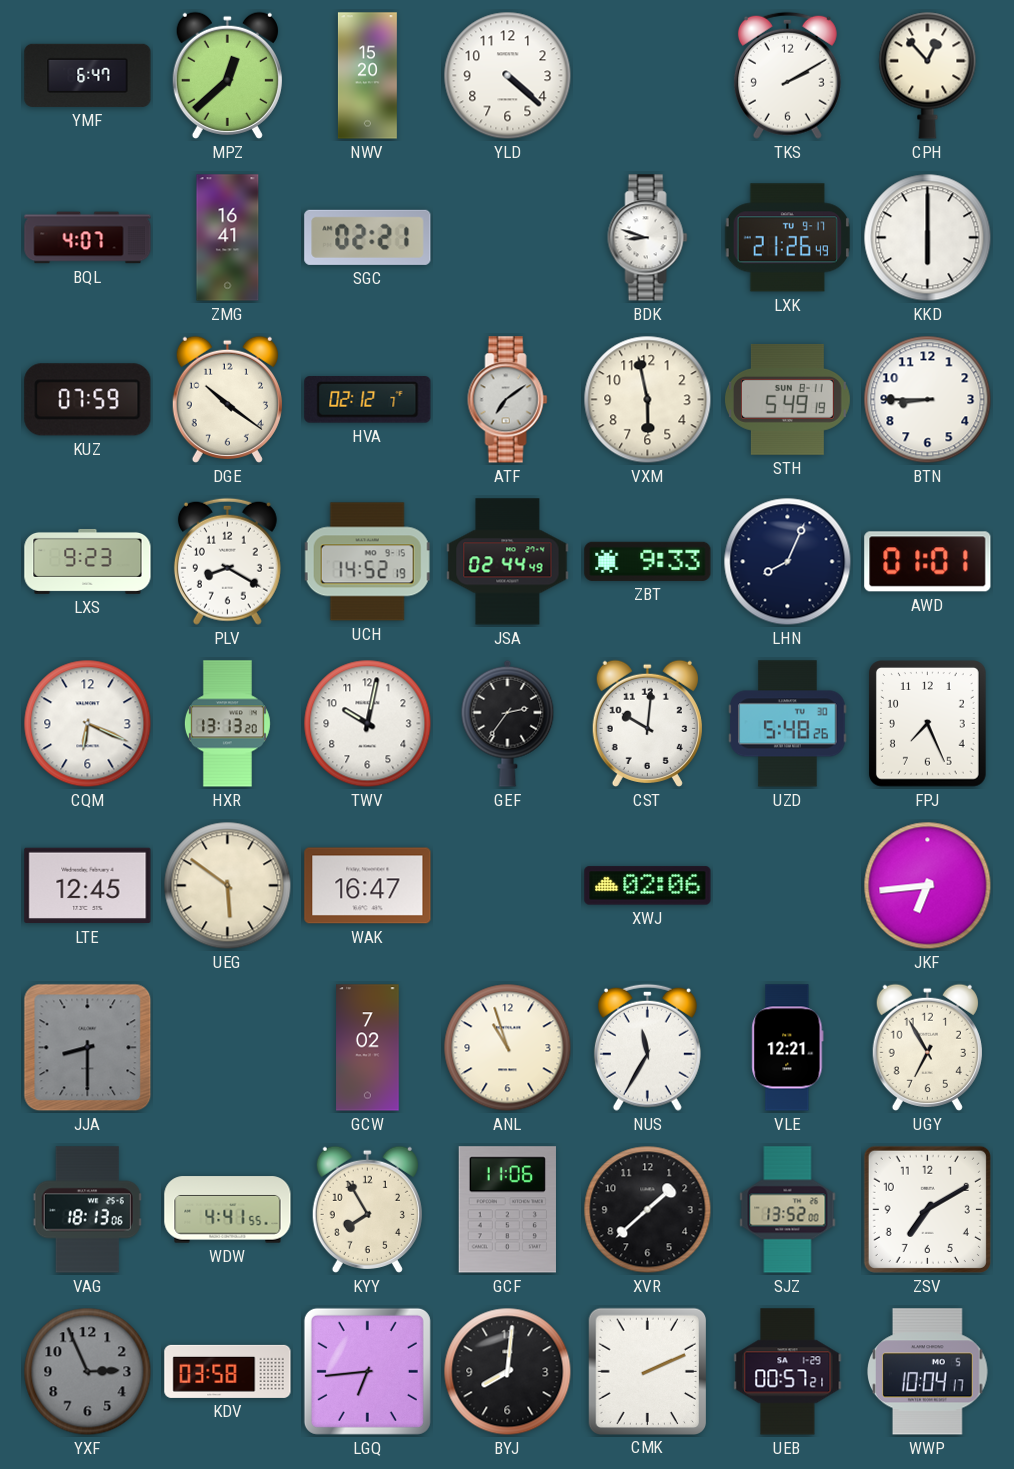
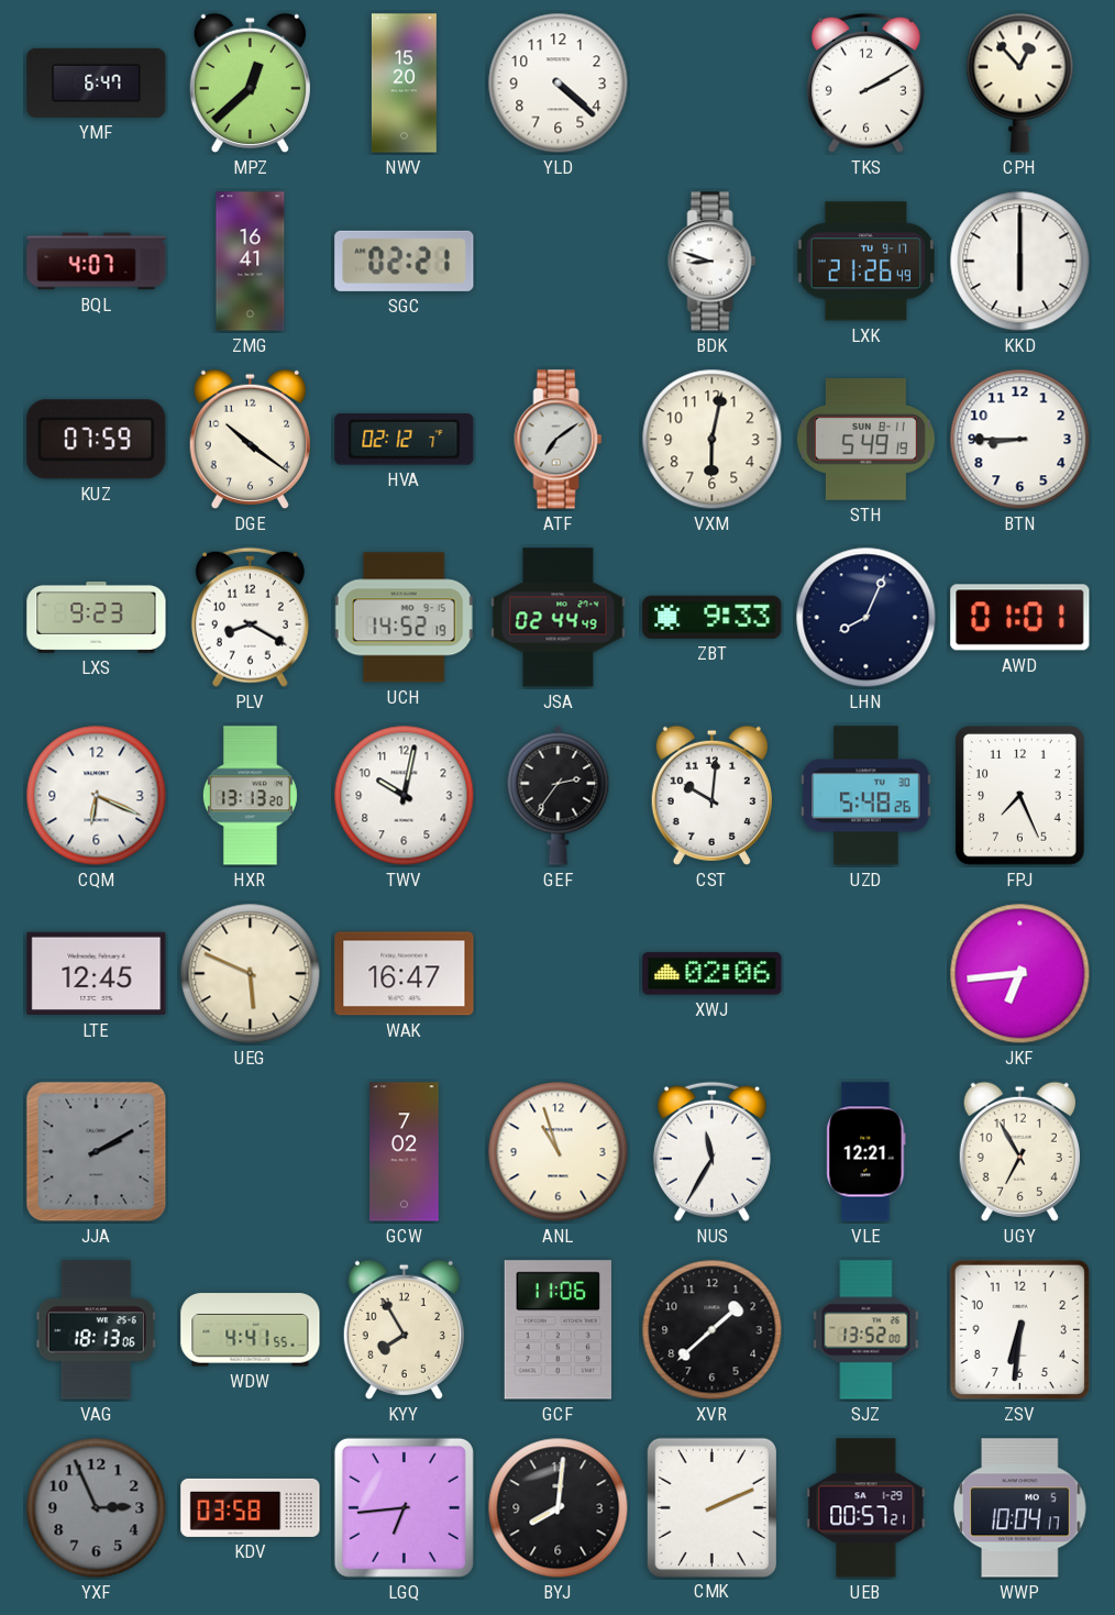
VXM: 5:58 -> 6:02
UEG: 5:51 -> 5:49
JJA: 8:30 -> 2:10
ZSV: 7:10 -> 6:31
